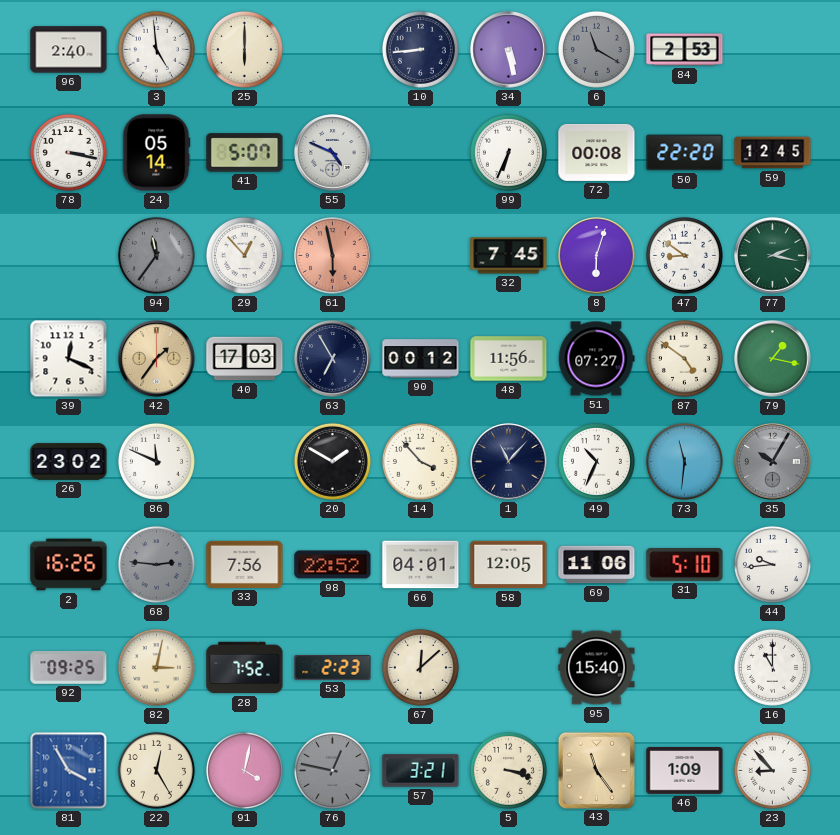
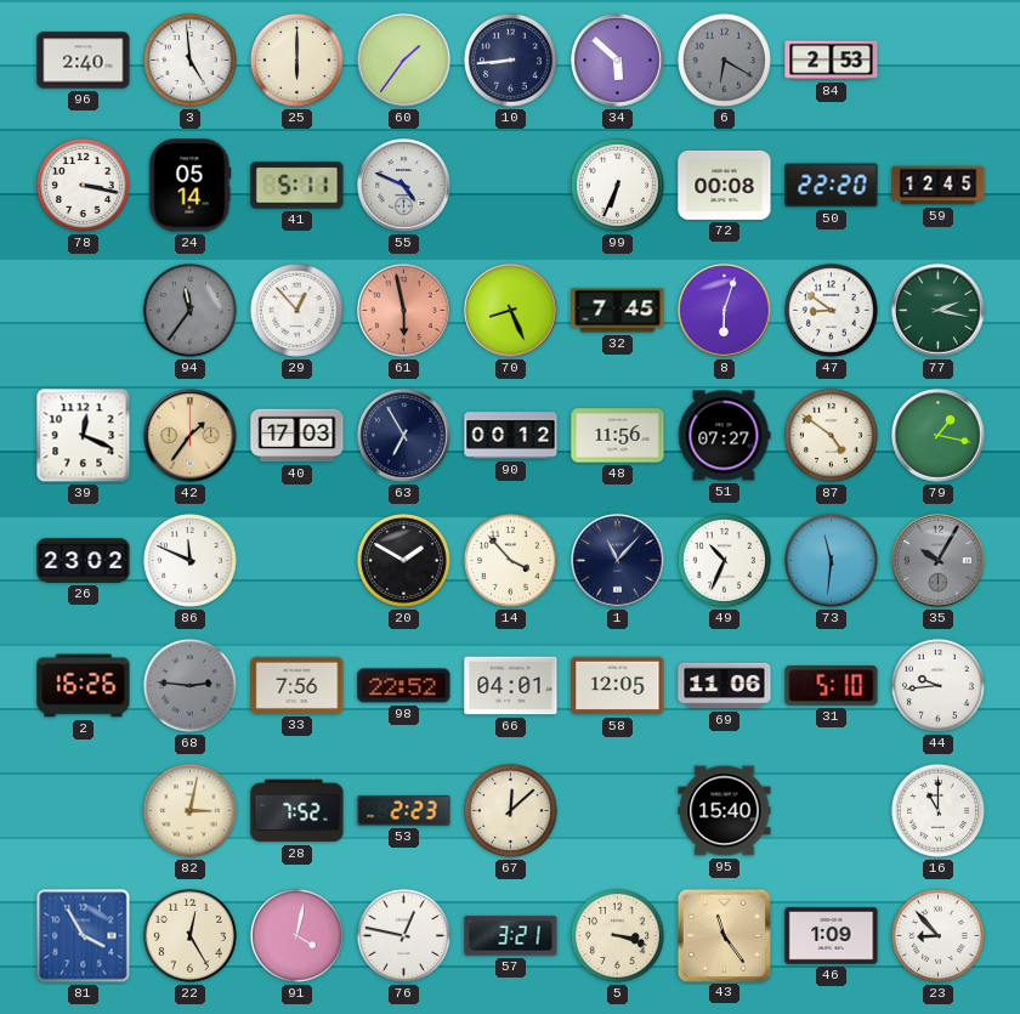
60: none -> 1:36
34: 5:28 -> 5:52
6: 11:20 -> 6:20
41: 5:07 -> 5:11
70: none -> 8:26
92: 09:25 -> none
76 dial: grey -> white
